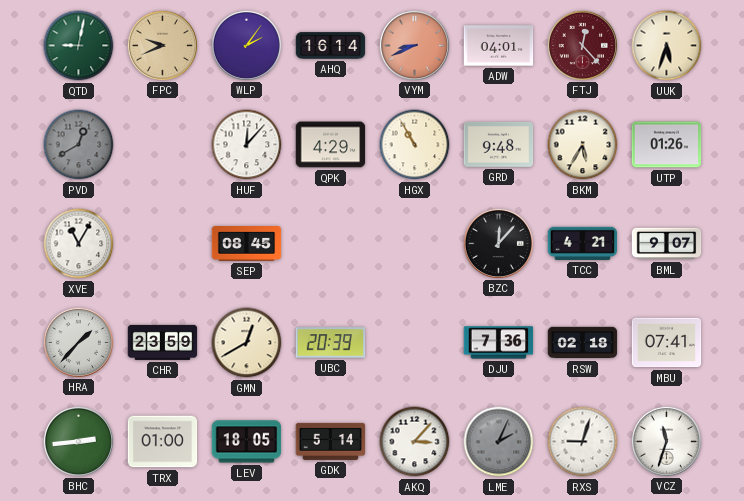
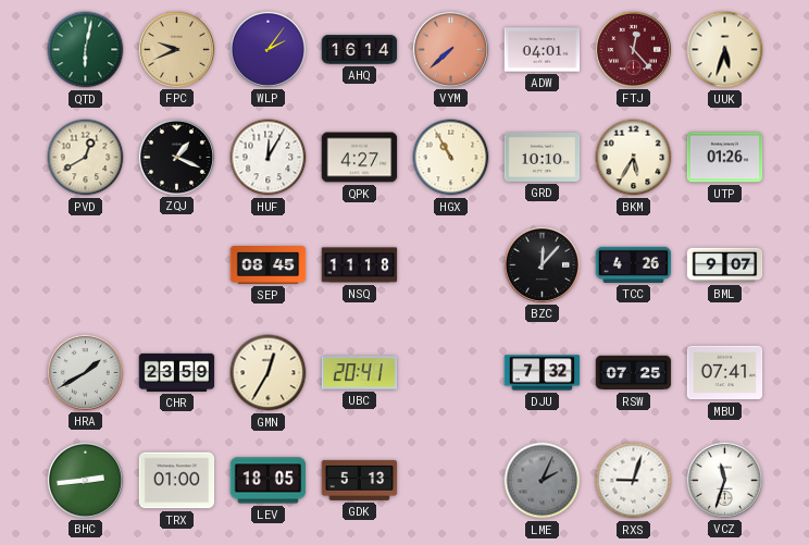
QTD: 9:02 -> 6:02
VYM: 8:41 -> 7:38
PVD dial: grey -> cream
ZQJ: none -> 1:19
HUF: 12:07 -> 12:05
QPK: 4:29 -> 4:27
GRD: 9:48 -> 10:10
XVE: 11:05 -> none
NSQ: none -> 11:18
TCC: 4:21 -> 4:26
HRA: 1:37 -> 1:40
GMN: 12:40 -> 12:35
UBC: 20:39 -> 20:41
DJU: 7:36 -> 7:32
RSW: 02:18 -> 07:25
GDK: 5:14 -> 5:13
AKQ: 3:07 -> none
